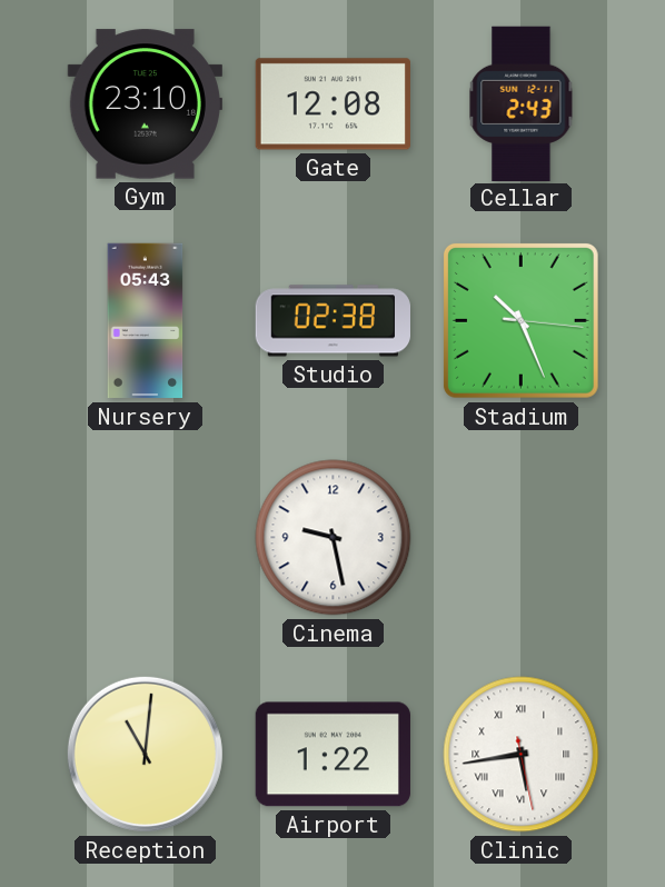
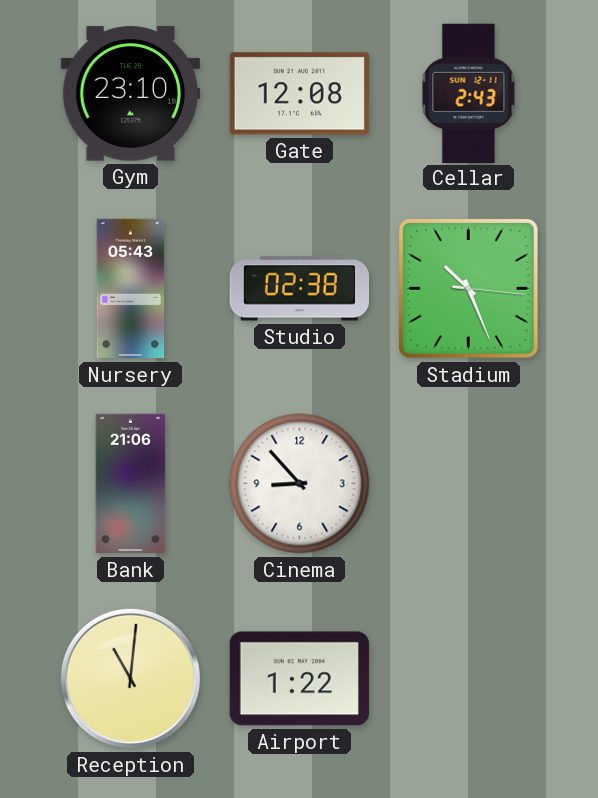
Bank: none -> 21:06
Cinema: 9:28 -> 8:53
Clinic: 5:43 -> none
